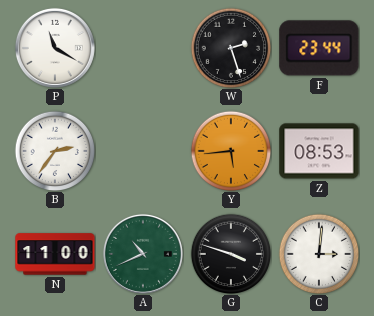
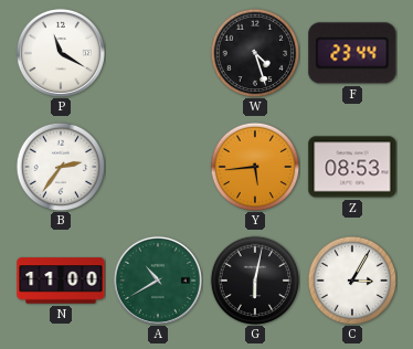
W: 2:27 -> 4:27
A: 10:41 -> 10:40
G: 3:48 -> 6:02
C: 3:01 -> 3:05
